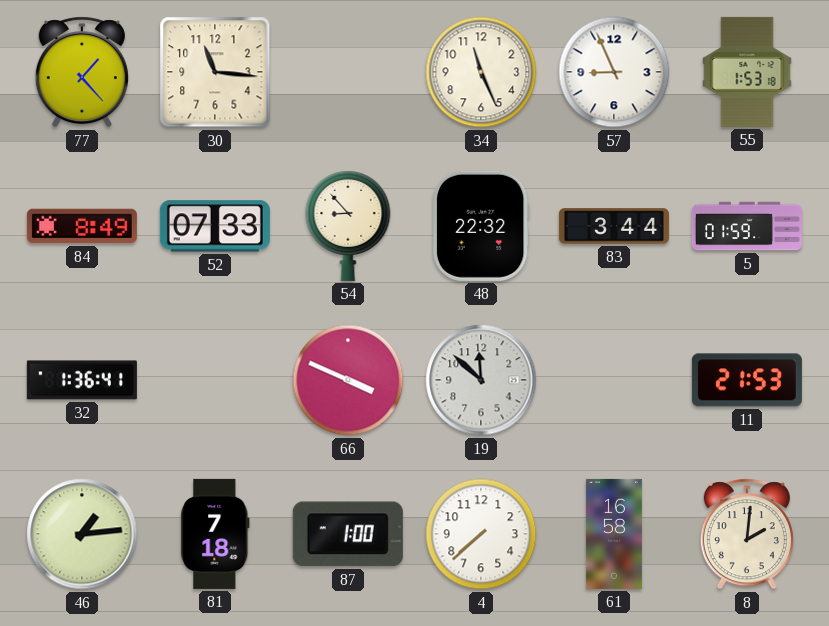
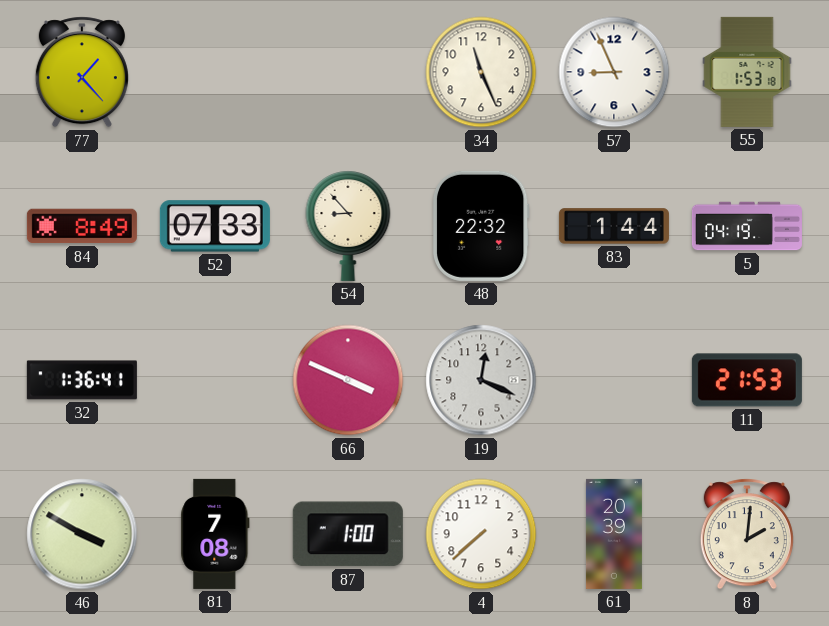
30: 11:16 -> none
83: 3:44 -> 1:44
5: 01:59 -> 04:19
19: 11:52 -> 12:19
46: 1:14 -> 3:50
81: 7:18 -> 7:08
61: 16:58 -> 20:39
